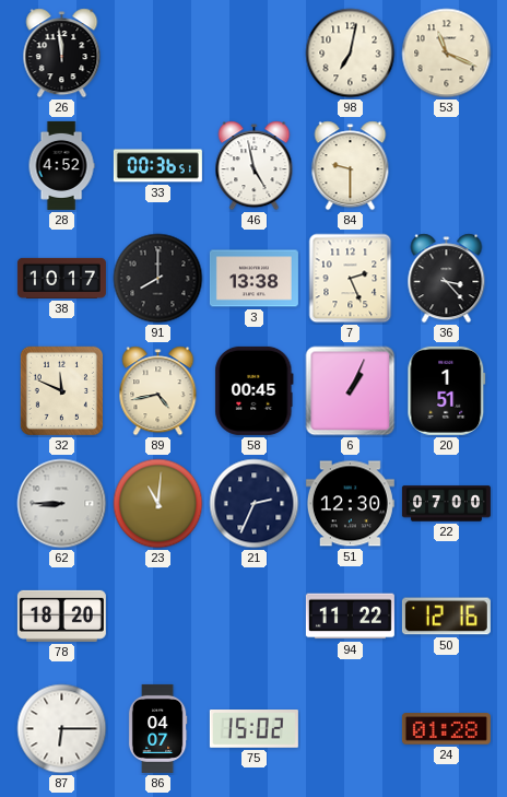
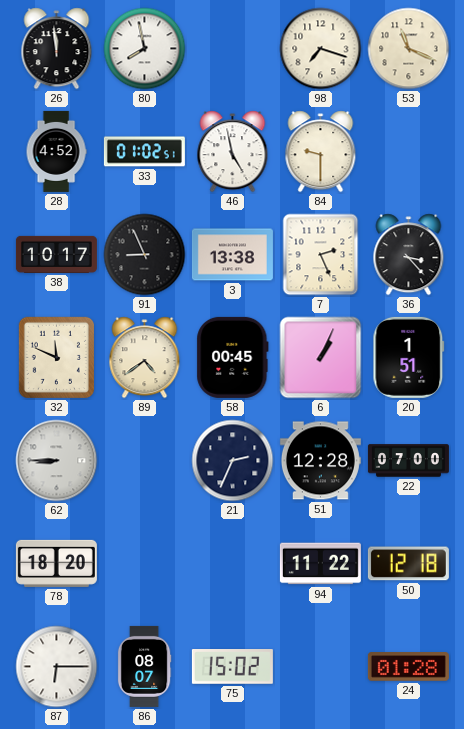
80: none -> 7:58
98: 7:02 -> 7:18
33: 00:36 -> 01:02
91: 8:00 -> 8:56
89: 4:43 -> 4:39
23: 11:01 -> none
51: 12:30 -> 12:28
50: 12:16 -> 12:18
86: 04:07 -> 08:07
